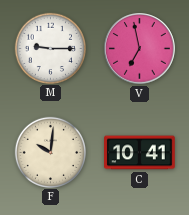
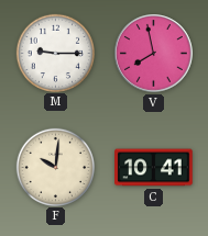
V: 6:58 -> 7:58
